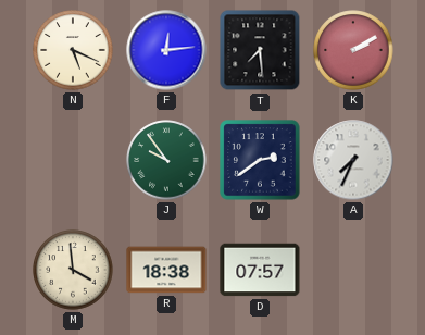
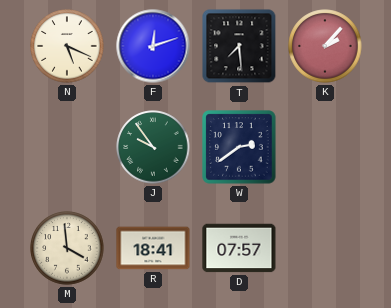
F: 12:14 -> 12:12
K: 2:10 -> 2:07
A: 7:34 -> none
R: 18:38 -> 18:41
